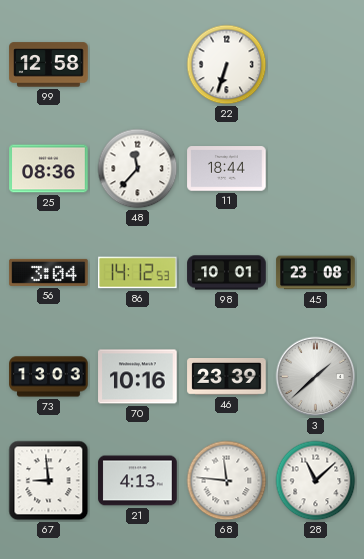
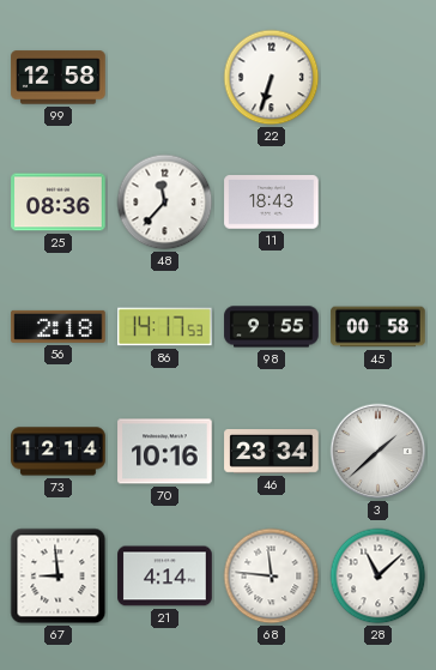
11: 18:44 -> 18:43
56: 3:04 -> 2:18
86: 14:12 -> 14:17
98: 10:01 -> 9:55
45: 23:08 -> 00:58
73: 13:03 -> 12:14
46: 23:39 -> 23:34
21: 4:13 -> 4:14
